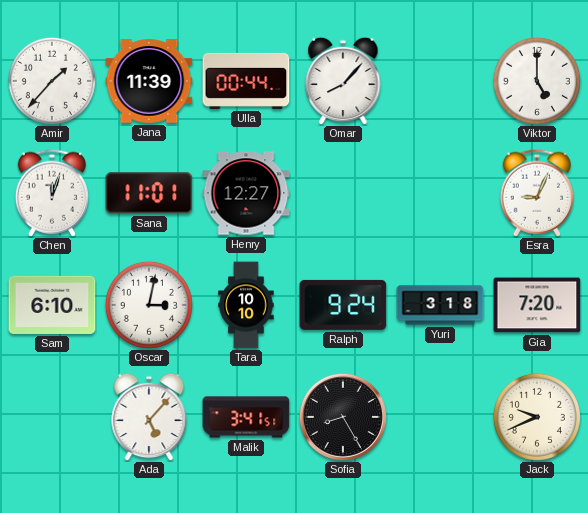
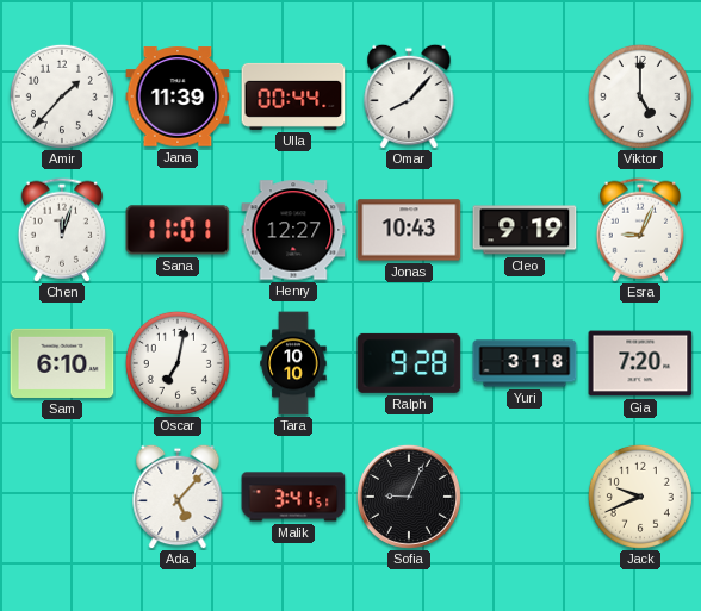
Jonas: none -> 10:43
Cleo: none -> 9:19
Oscar: 3:02 -> 7:02
Ralph: 9:24 -> 9:28
Sofia: 8:25 -> 9:04
